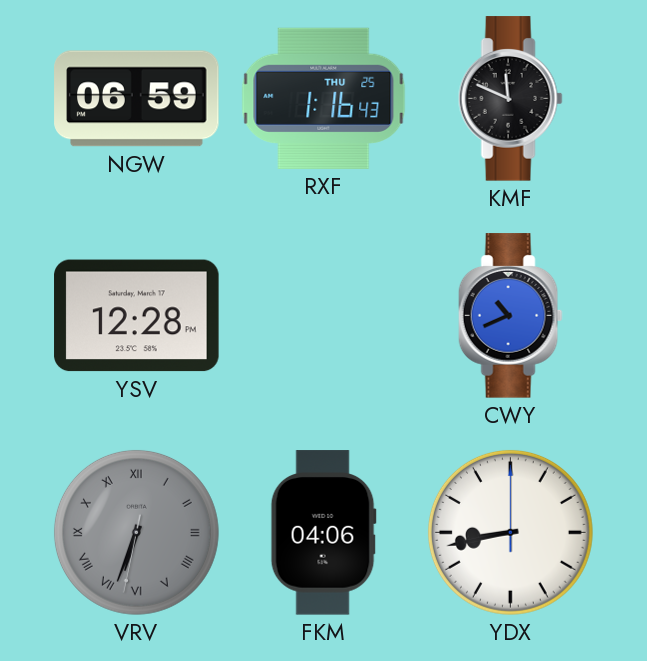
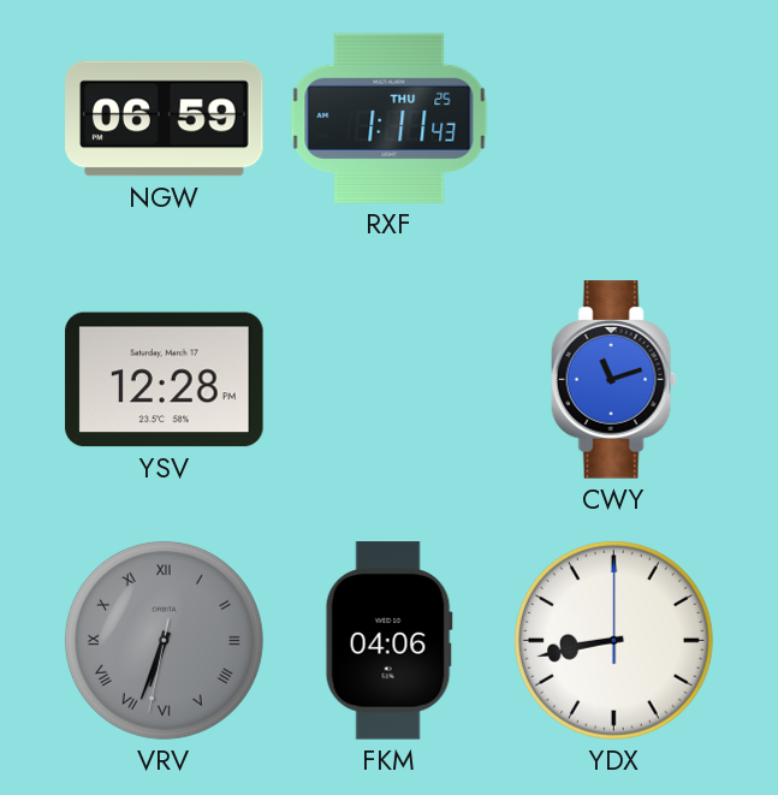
RXF: 1:16 -> 1:11
KMF: 11:49 -> none
CWY: 10:41 -> 11:12
